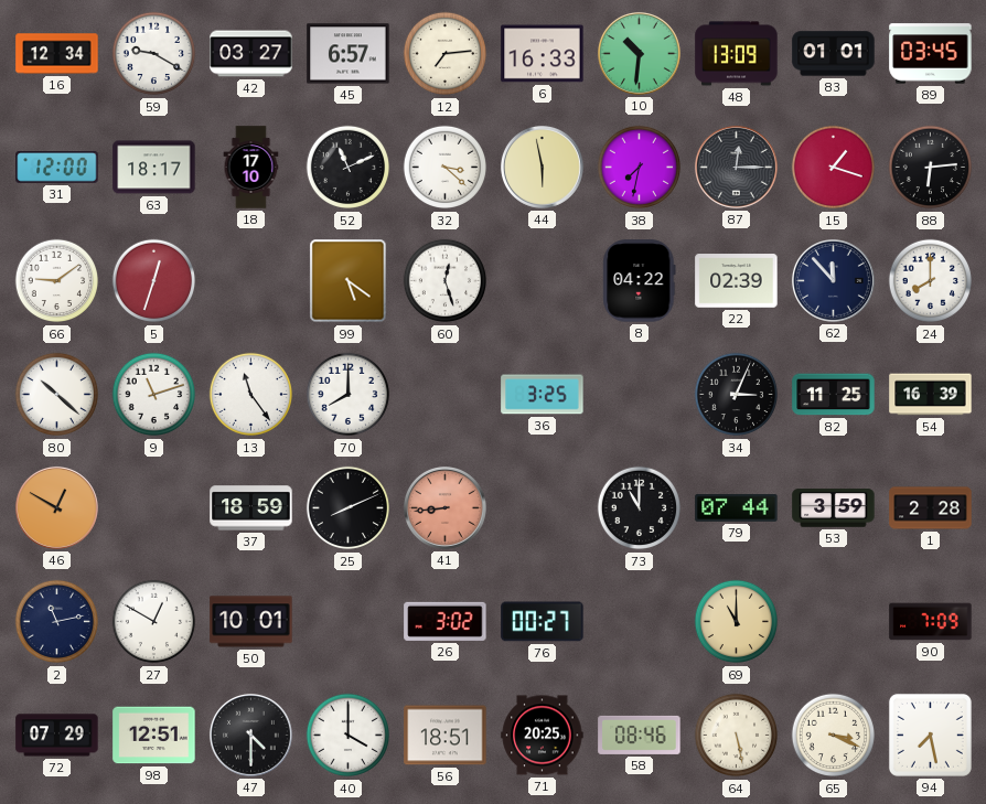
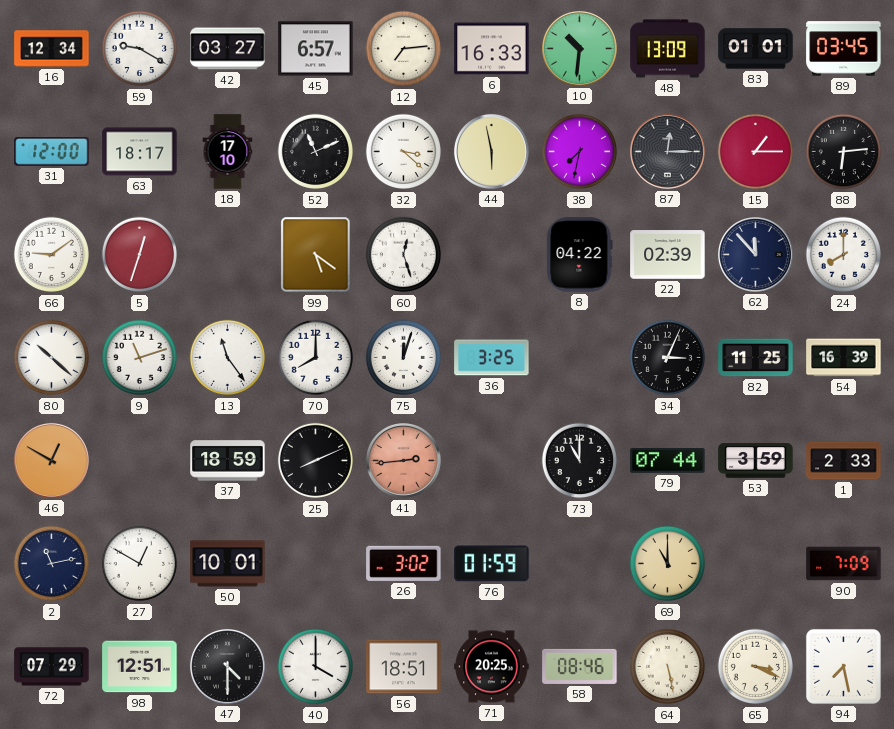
15: 1:18 -> 1:15
75: none -> 12:03
41: 8:44 -> 2:44
1: 2:28 -> 2:33
76: 00:27 -> 01:59
